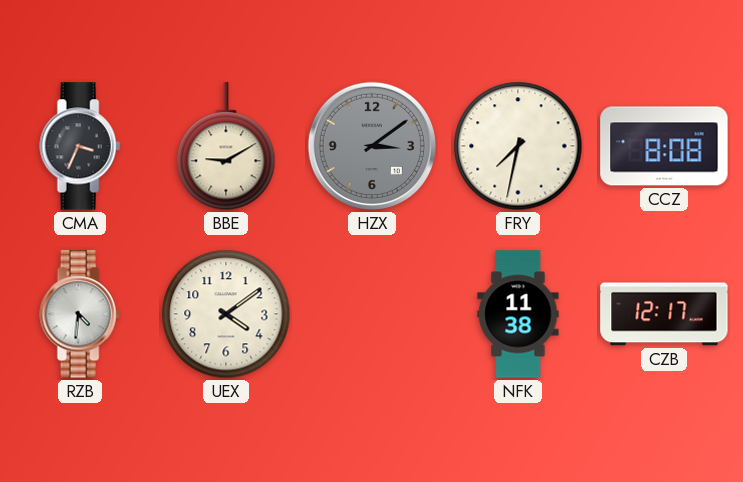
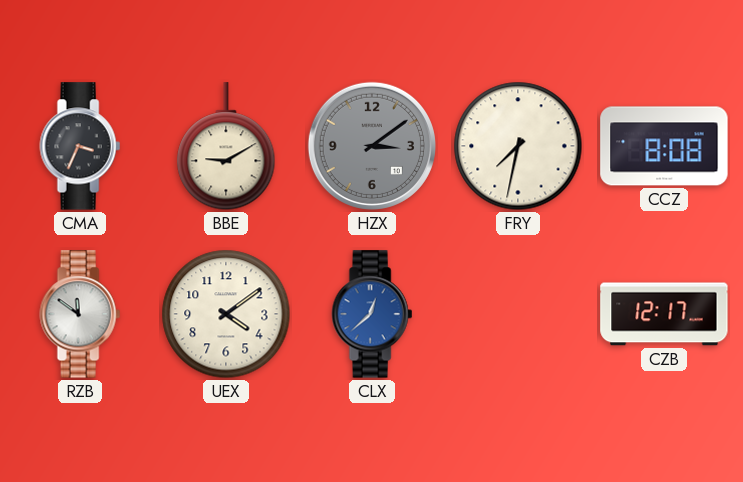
RZB: 4:31 -> 11:51
CLX: none -> 12:38
NFK: 11:38 -> none
